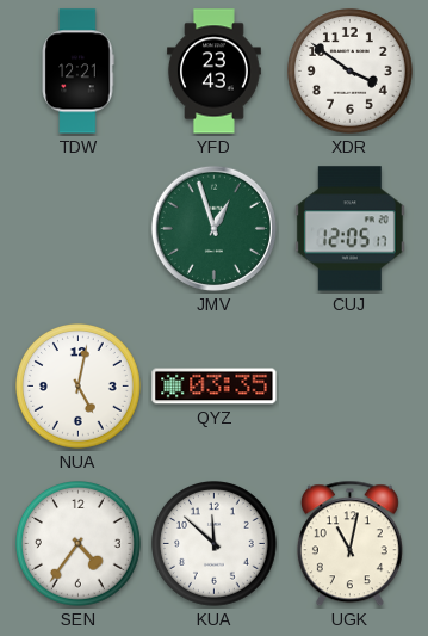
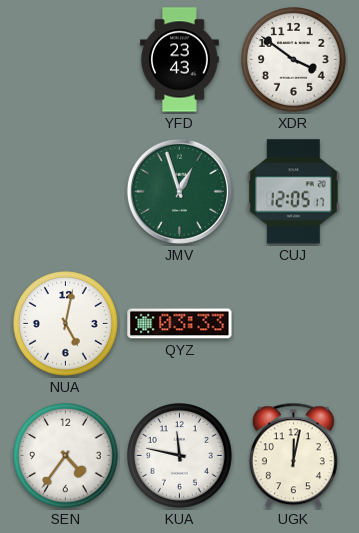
TDW: 12:21 -> none
QYZ: 03:35 -> 03:33
KUA: 11:52 -> 11:47
UGK: 11:02 -> 12:02
